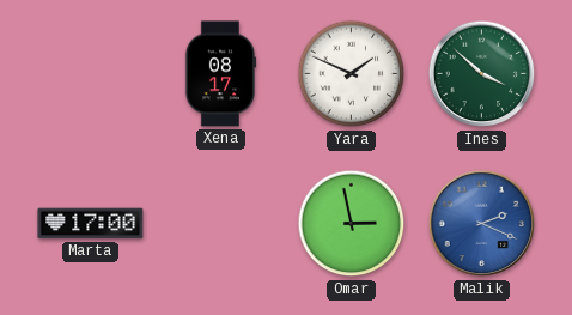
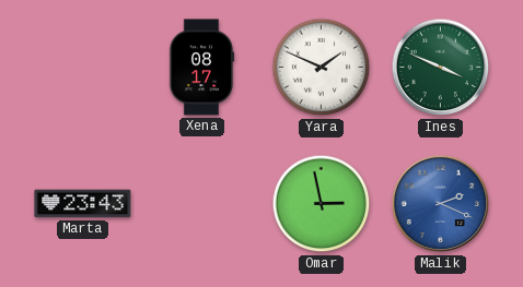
Ines: 3:52 -> 3:49
Marta: 17:00 -> 23:43
